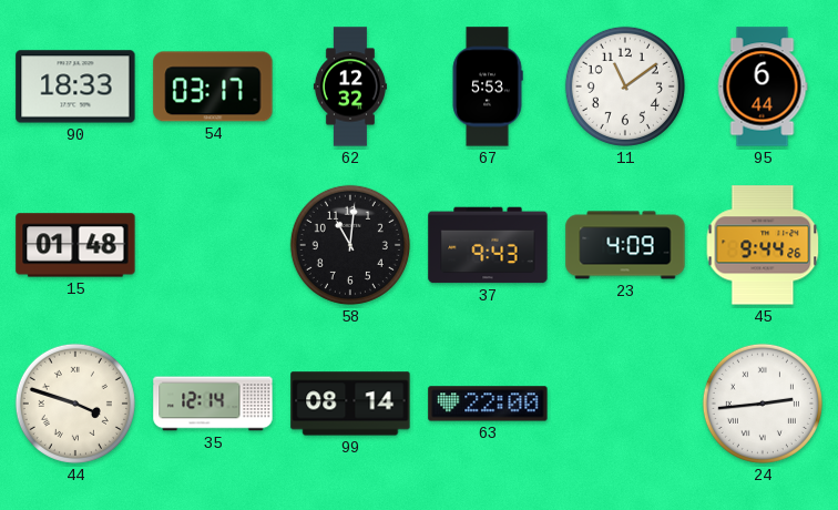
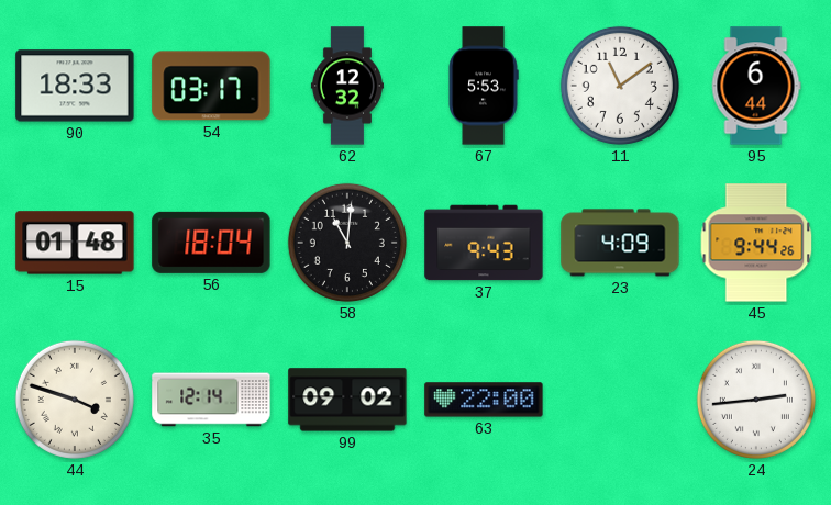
56: none -> 18:04
99: 08:14 -> 09:02
